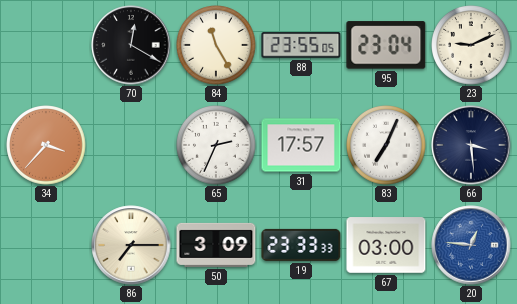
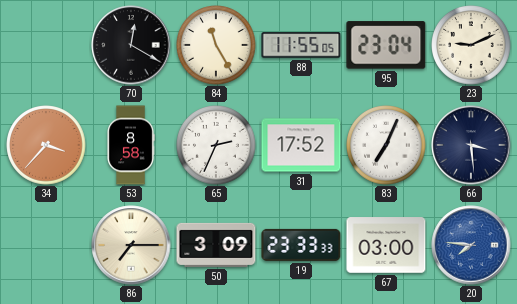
88: 23:55 -> 11:55
53: none -> 8:58
31: 17:57 -> 17:52
20: 12:46 -> 7:46
